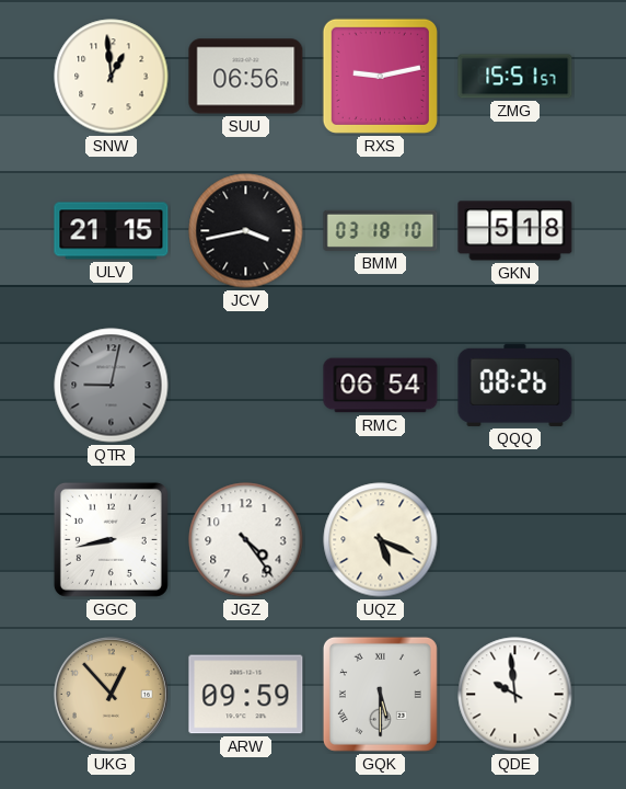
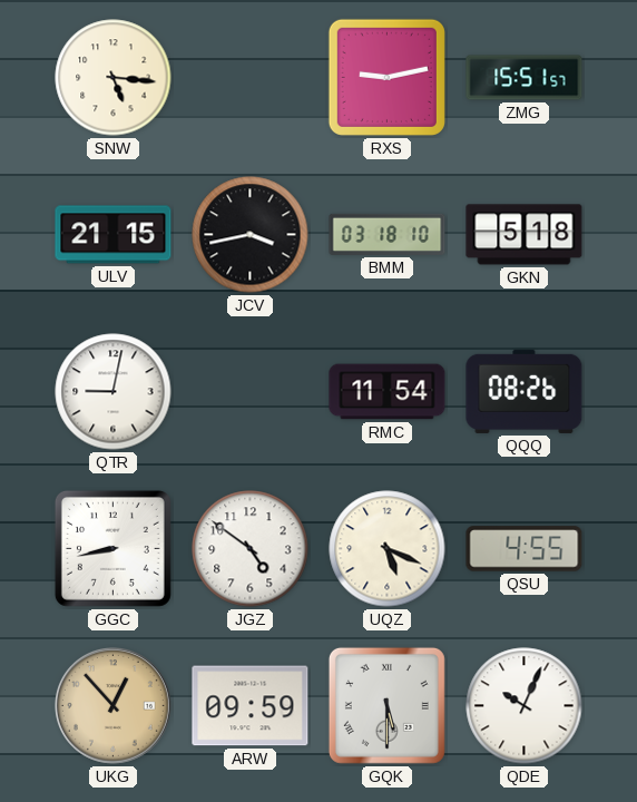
SNW: 12:59 -> 5:16
SUU: 06:56 -> none
QTR dial: grey -> white
RMC: 06:54 -> 11:54
JGZ: 4:24 -> 4:51
QSU: none -> 4:55
QDE: 9:59 -> 10:04
